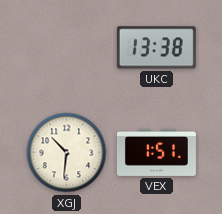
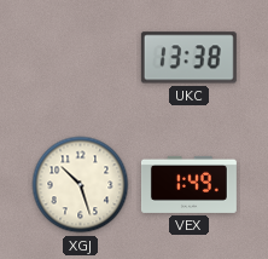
XGJ: 10:31 -> 10:27
VEX: 1:51 -> 1:49
